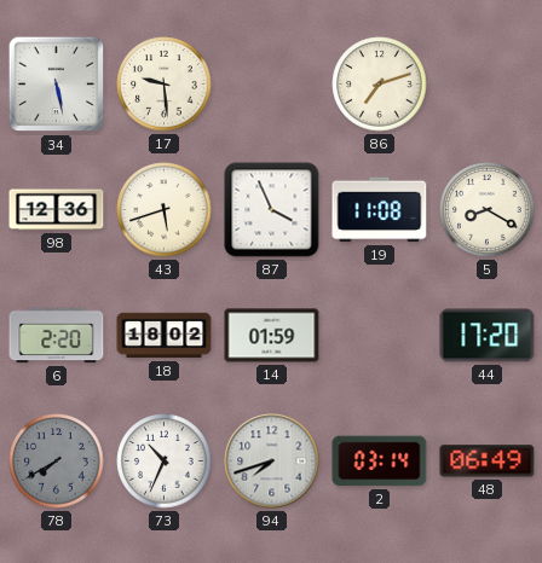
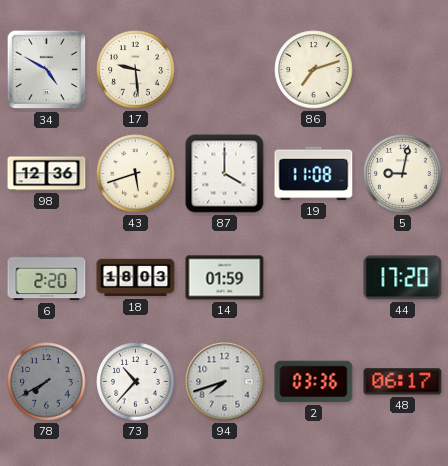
34: 5:28 -> 4:50
87: 3:56 -> 4:00
5: 8:20 -> 9:02
18: 18:02 -> 18:03
73: 10:34 -> 10:37
2: 03:14 -> 03:36
48: 06:49 -> 06:17
